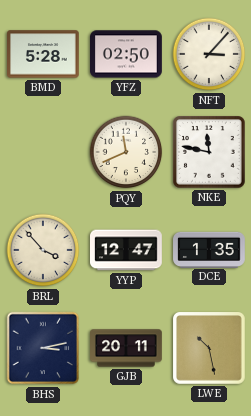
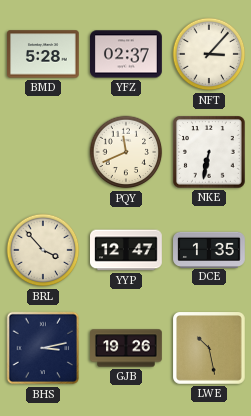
YFZ: 02:50 -> 02:37
NKE: 11:47 -> 6:32
GJB: 20:11 -> 19:26
